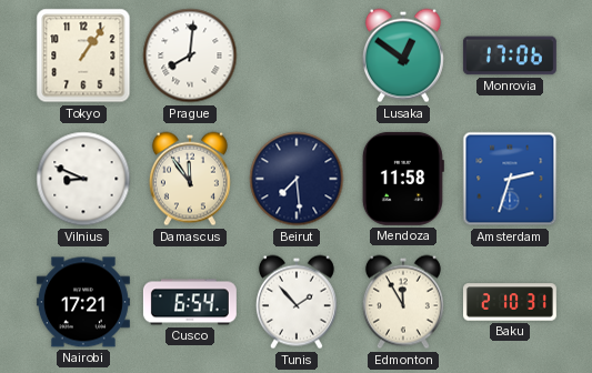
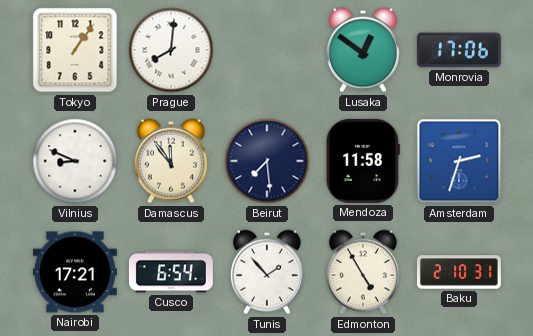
Edmonton: 11:55 -> 4:55
